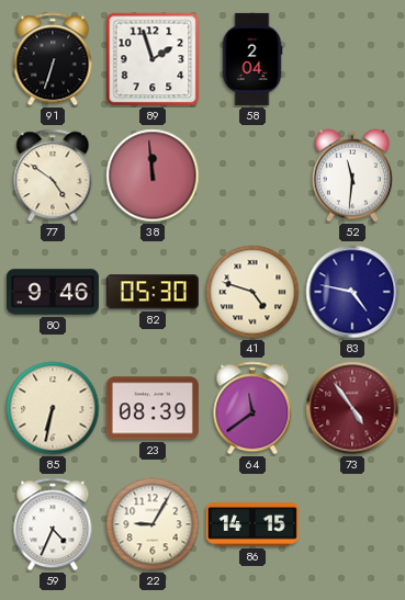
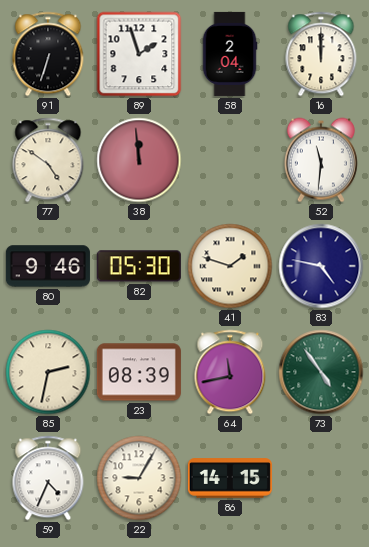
16: none -> 12:00
41: 4:48 -> 1:48
85: 6:32 -> 2:32
64: 11:39 -> 11:43
73 dial: burgundy -> green
